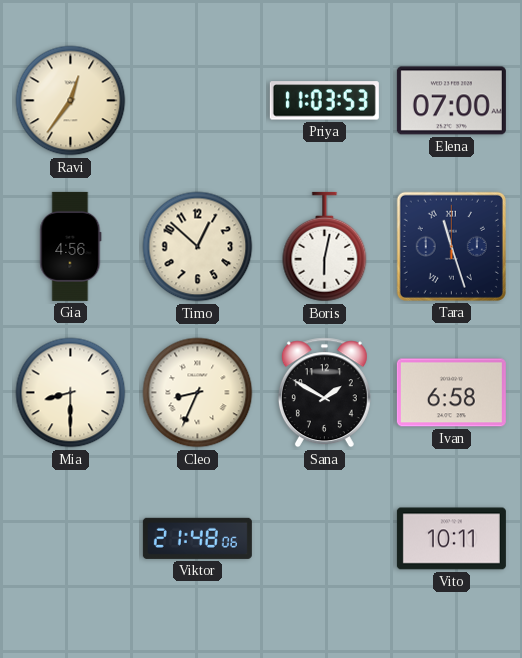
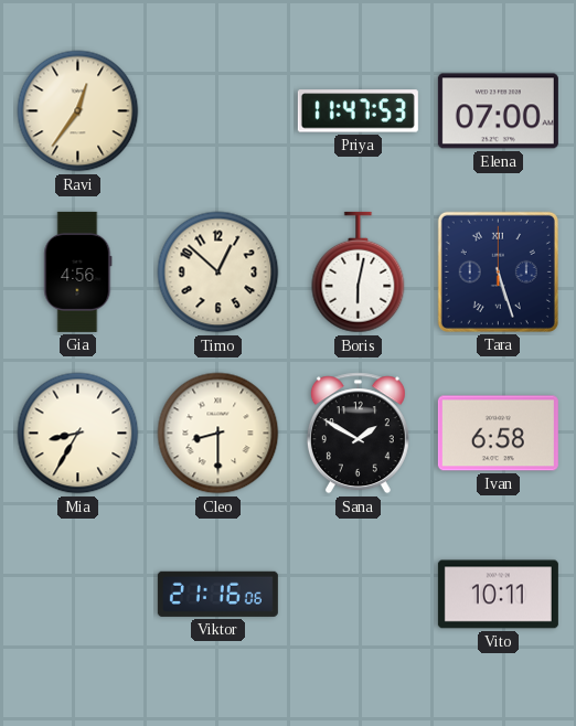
Priya: 11:03 -> 11:47
Tara: 11:27 -> 5:27
Mia: 8:30 -> 8:35
Cleo: 8:34 -> 8:30
Viktor: 21:48 -> 21:16
